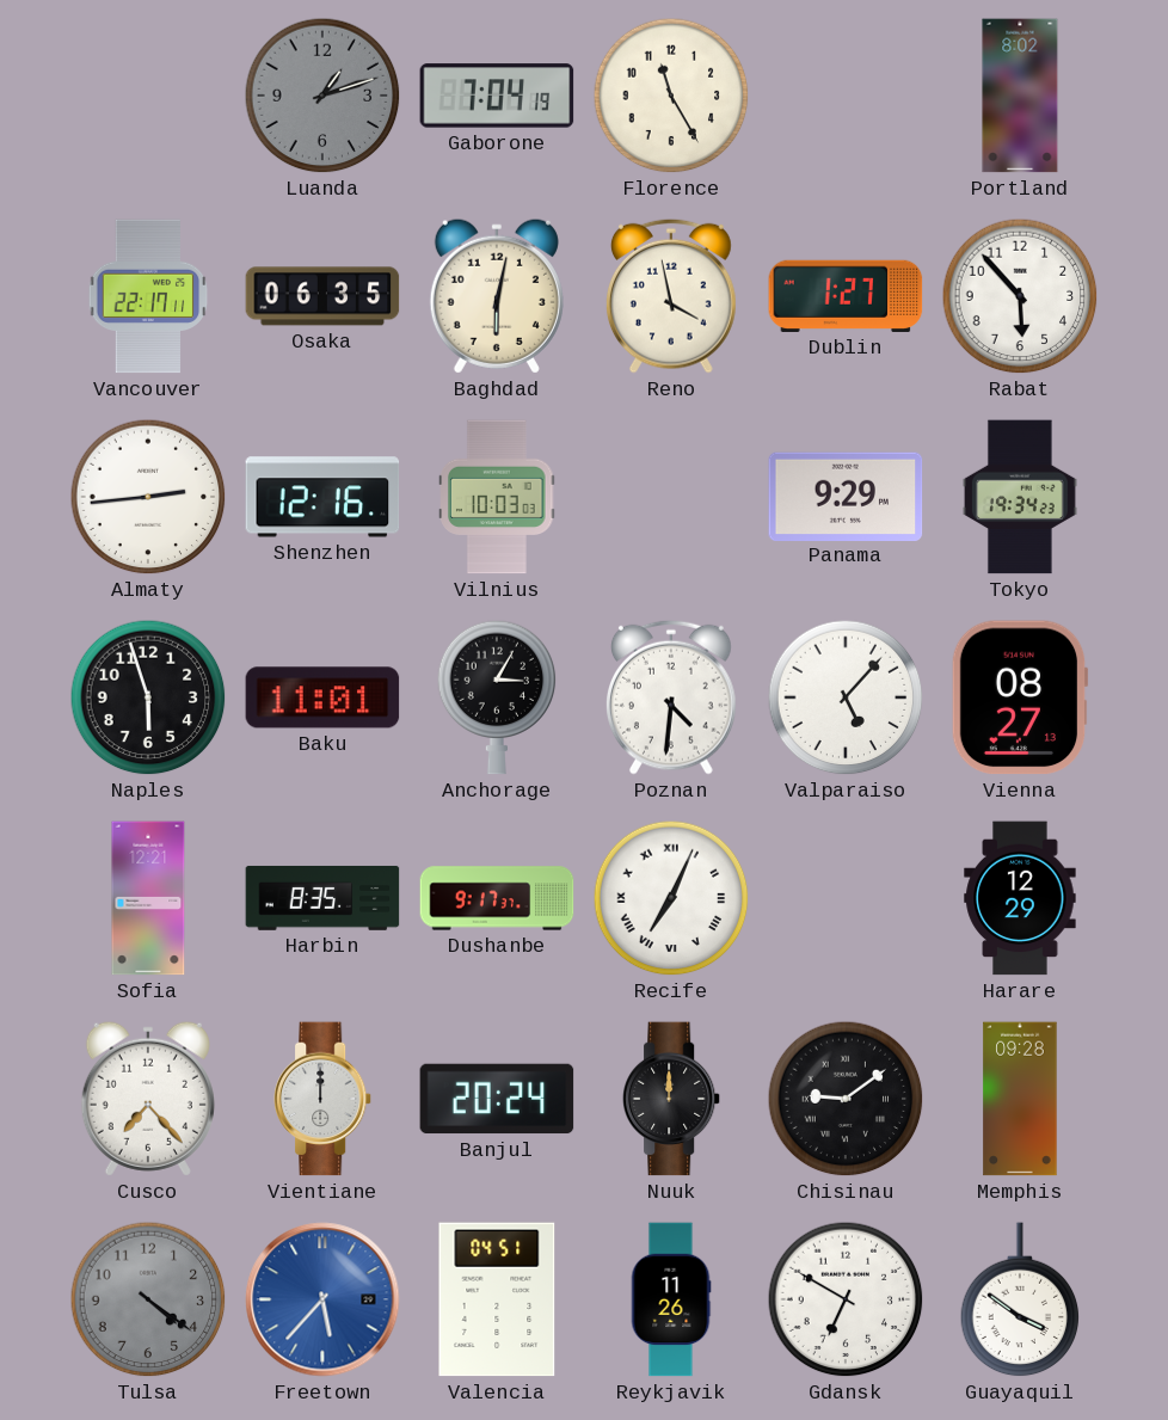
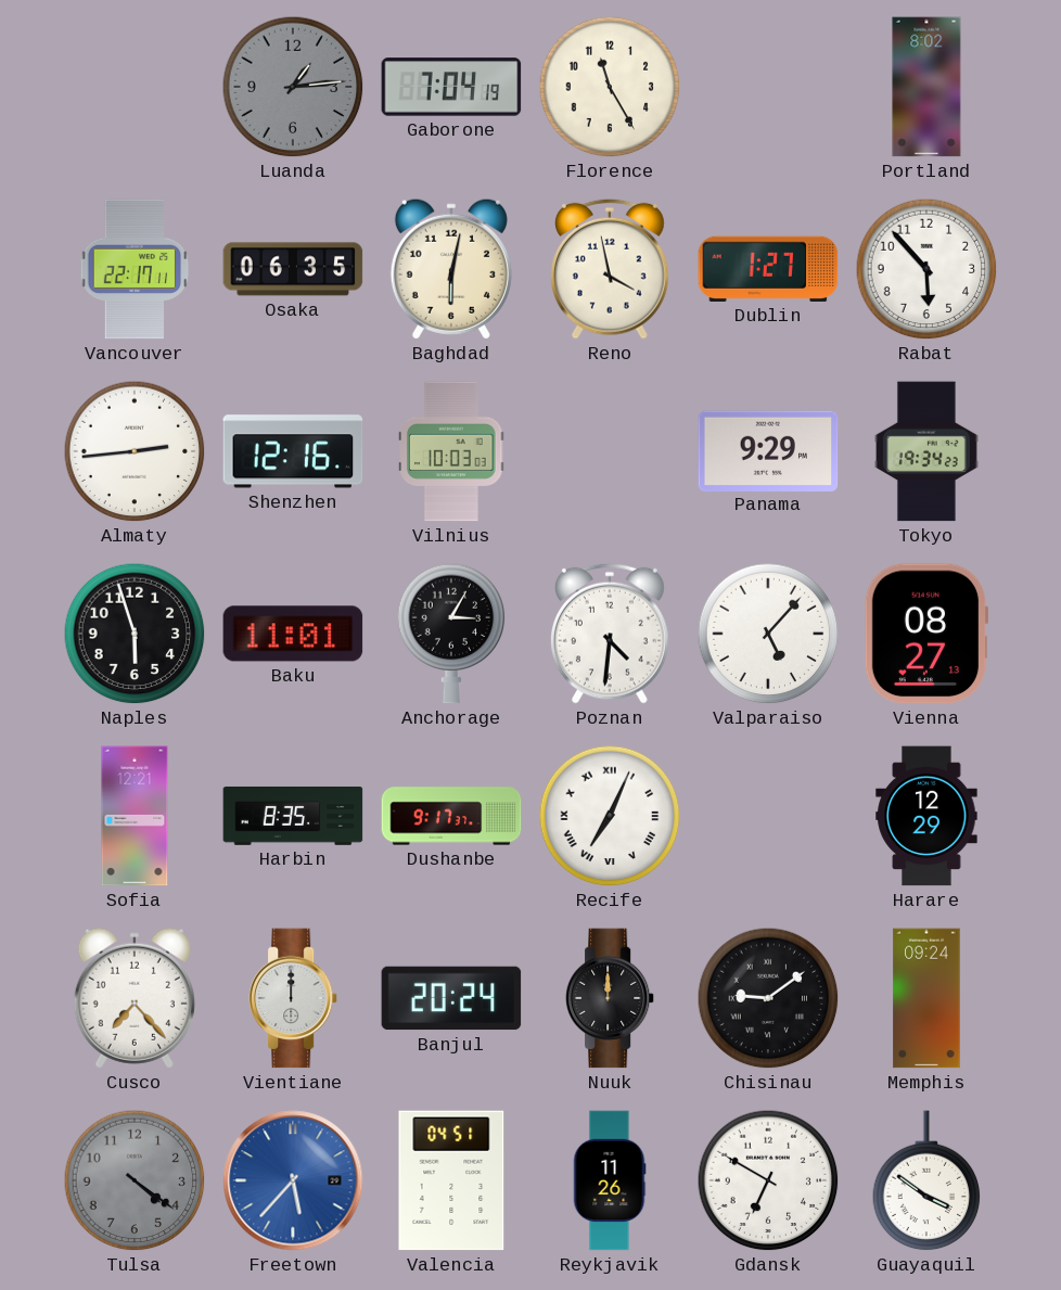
Luanda: 1:12 -> 1:14
Memphis: 09:28 -> 09:24
